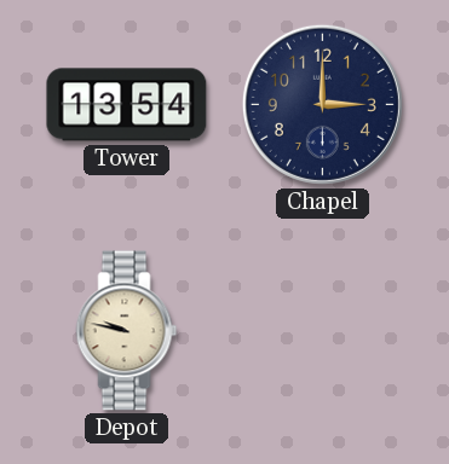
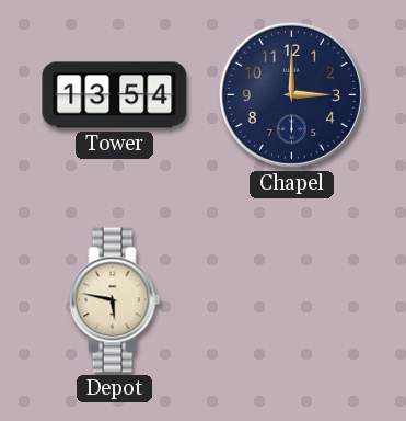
Depot: 9:47 -> 5:47
